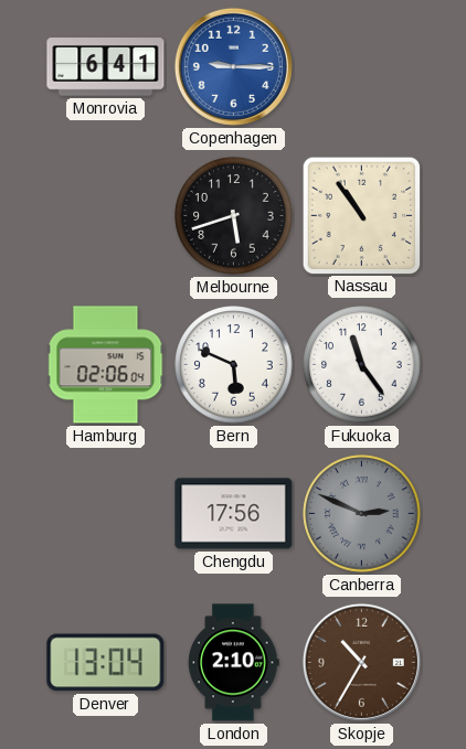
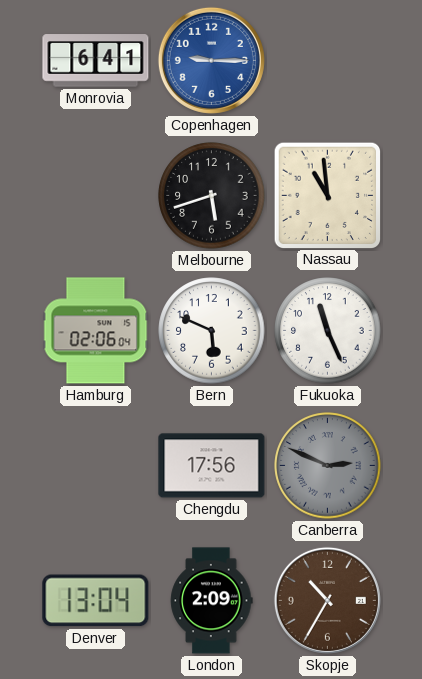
Nassau: 10:54 -> 10:59
Fukuoka: 11:24 -> 11:26
London: 2:10 -> 2:09
